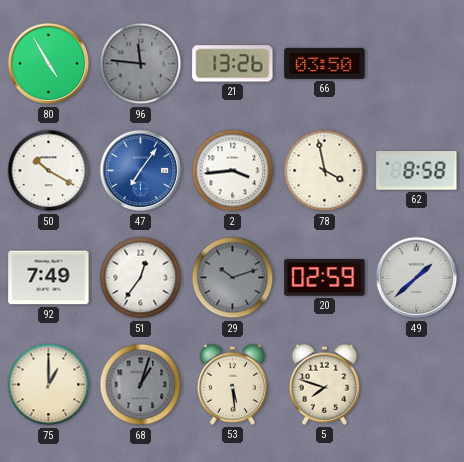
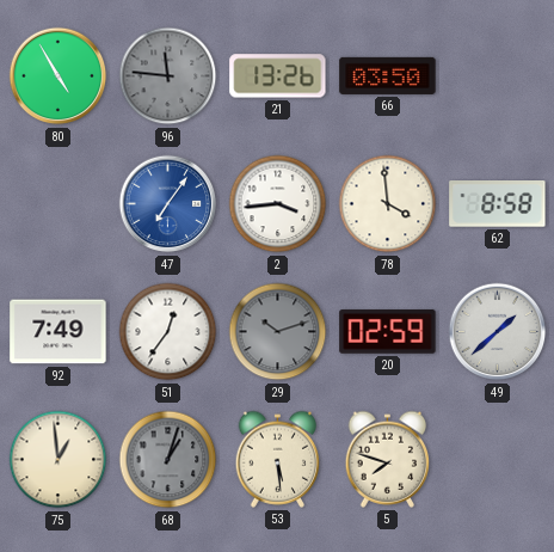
50: 10:20 -> none
78: 3:58 -> 3:59
75: 1:00 -> 12:59
